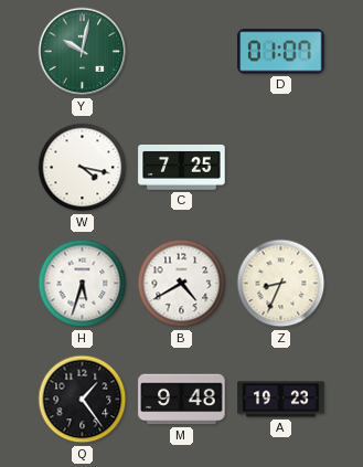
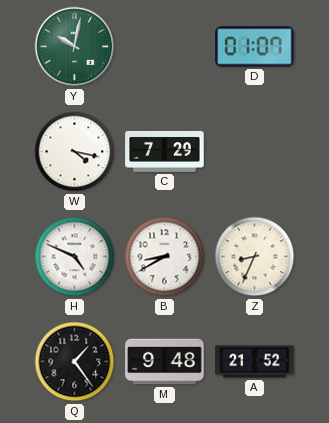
C: 7:25 -> 7:29
H: 5:33 -> 4:49
B: 4:40 -> 8:40
A: 19:23 -> 21:52
